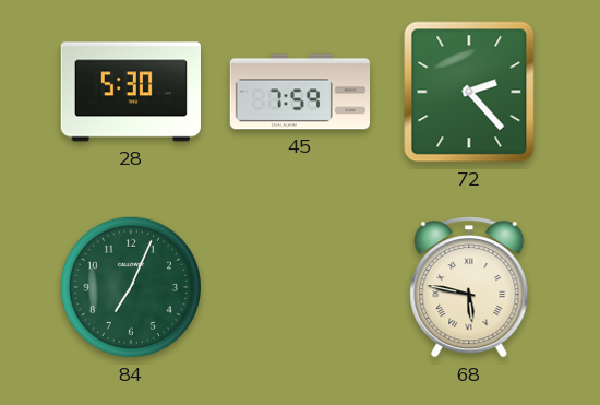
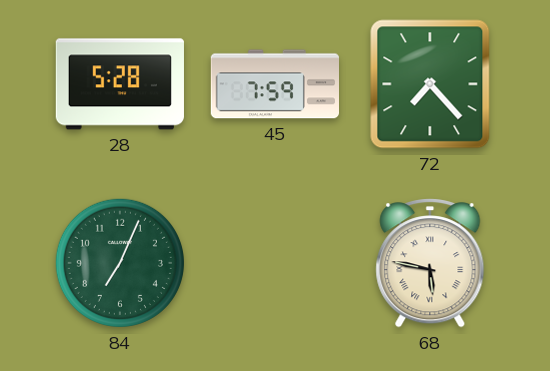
28: 5:30 -> 5:28
72: 2:23 -> 7:23
